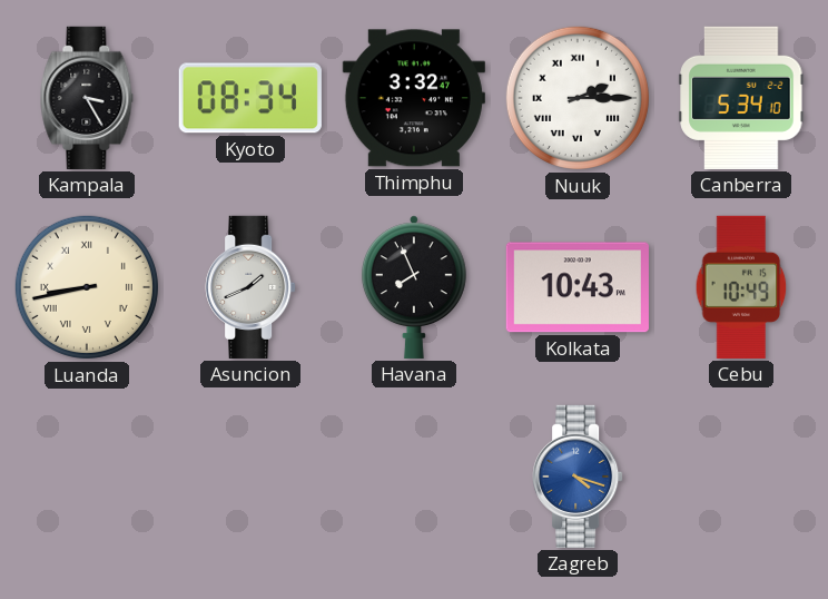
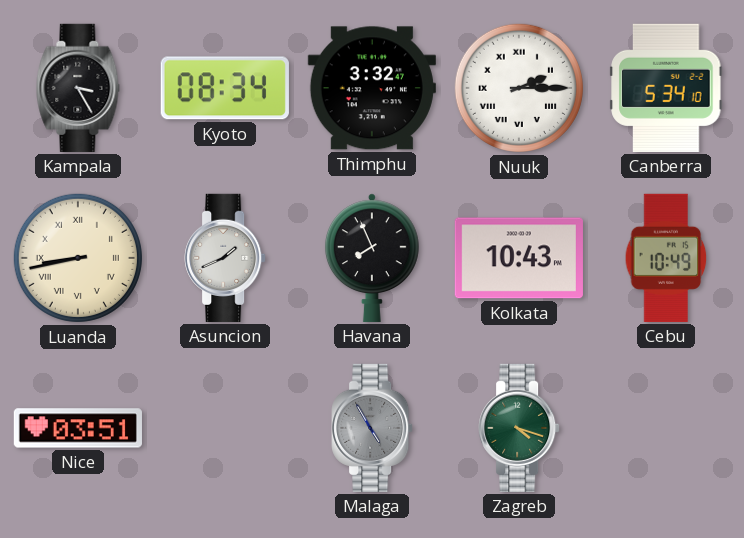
Nice: none -> 03:51
Malaga: none -> 4:55
Zagreb dial: blue -> green
